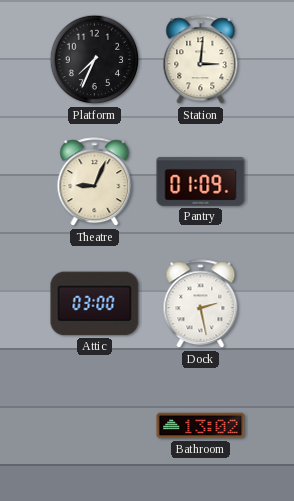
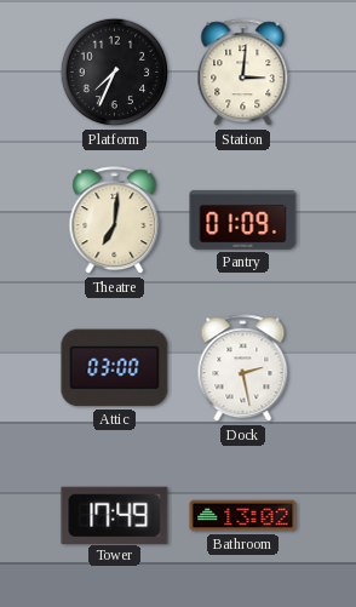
Theatre: 9:04 -> 7:01
Tower: none -> 17:49
